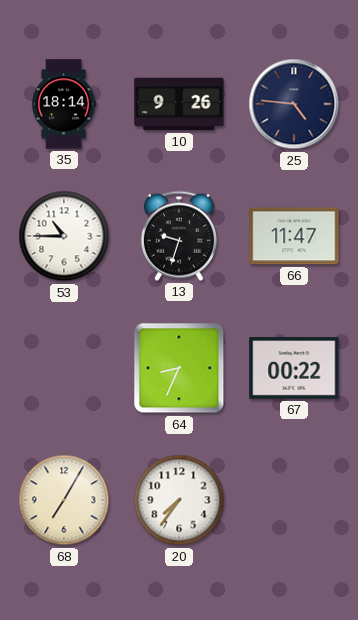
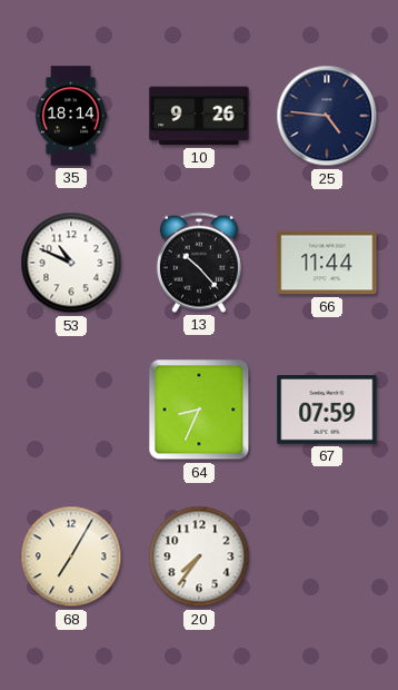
53: 10:45 -> 10:49
13: 9:33 -> 10:23
66: 11:47 -> 11:44
67: 00:22 -> 07:59
